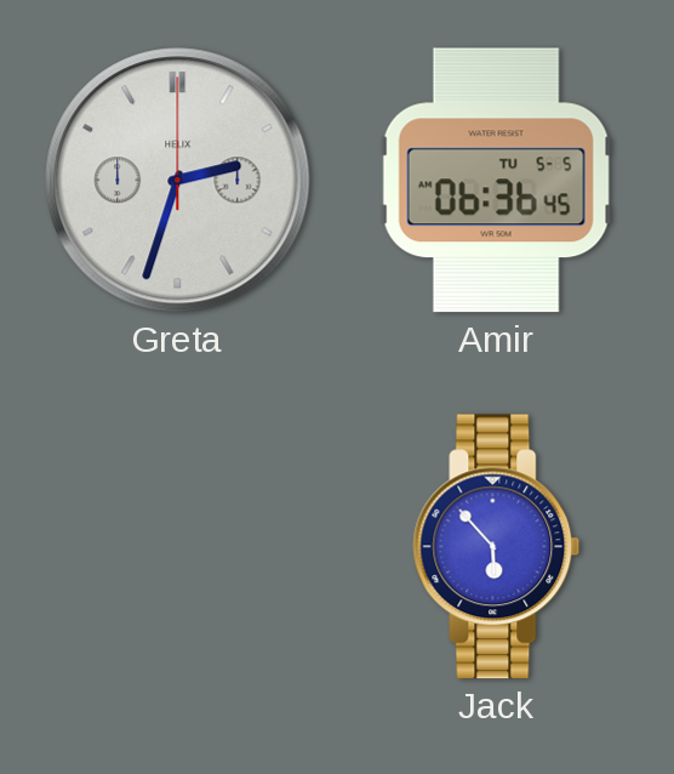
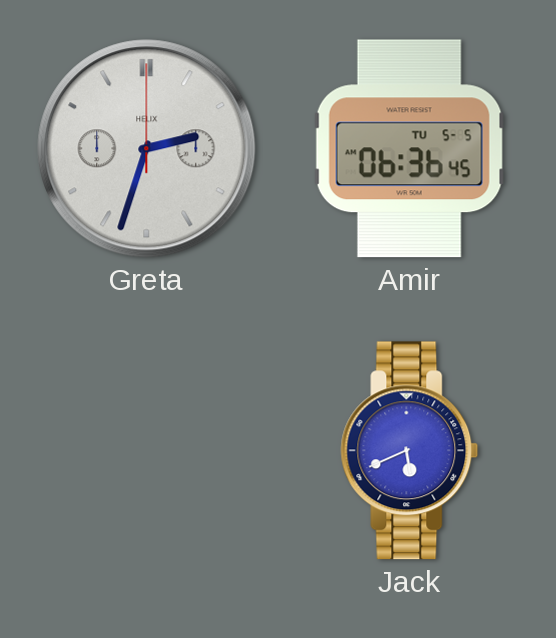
Jack: 5:53 -> 5:41
